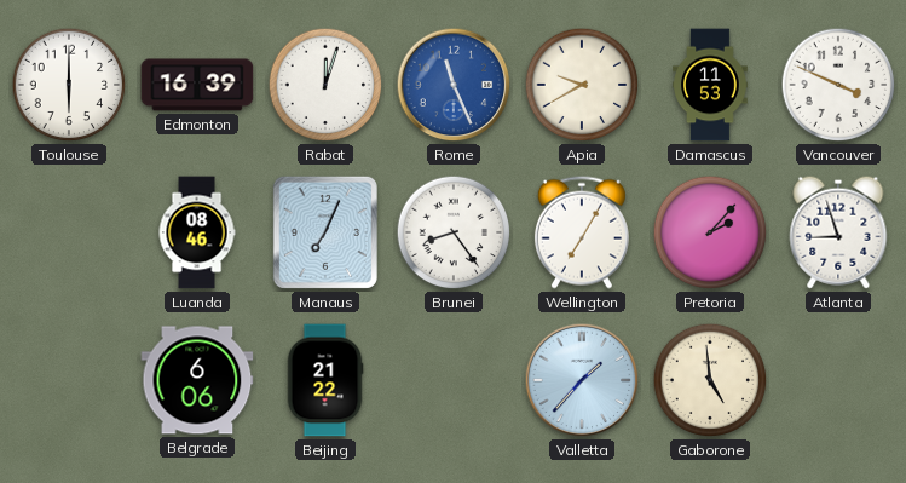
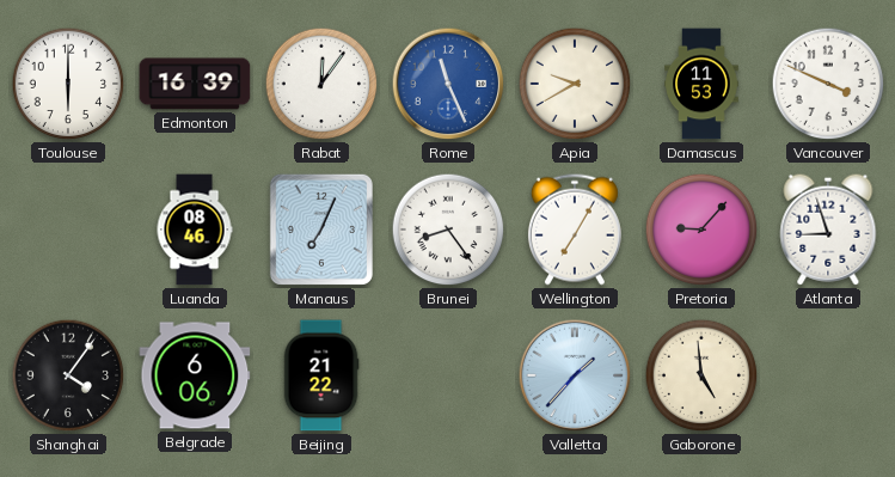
Rabat: 12:03 -> 12:06
Pretoria: 2:07 -> 9:07
Shanghai: none -> 4:06
